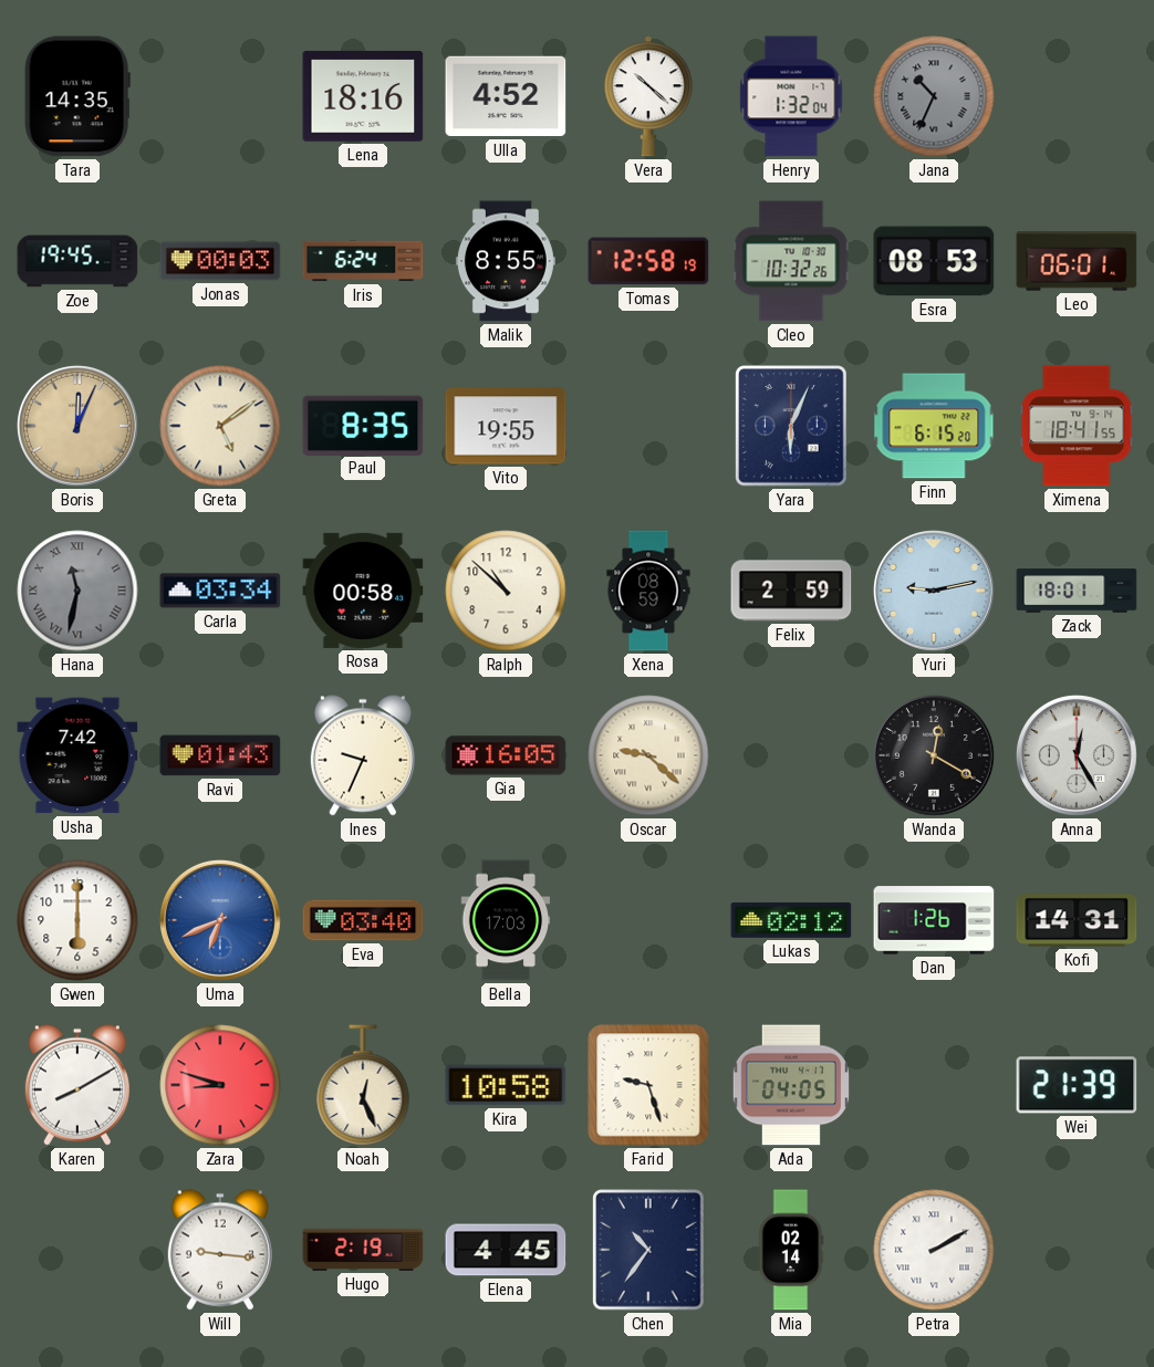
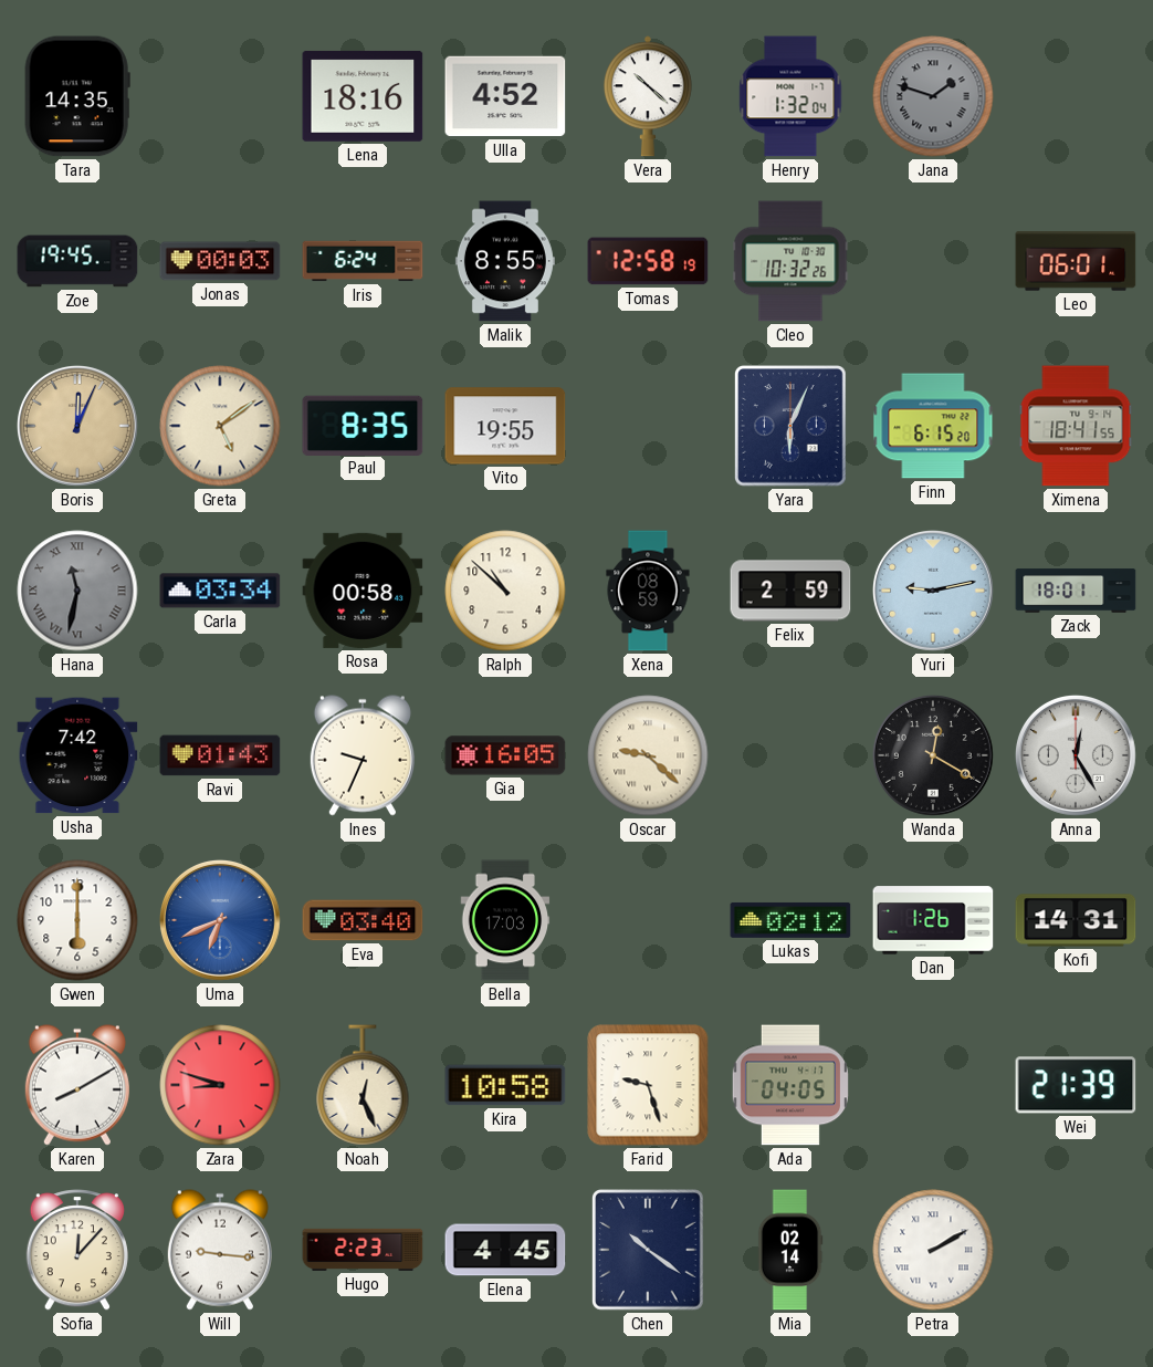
Jana: 10:34 -> 1:48
Esra: 08:53 -> none
Sofia: none -> 12:07
Hugo: 2:19 -> 2:23
Chen: 10:36 -> 10:21
